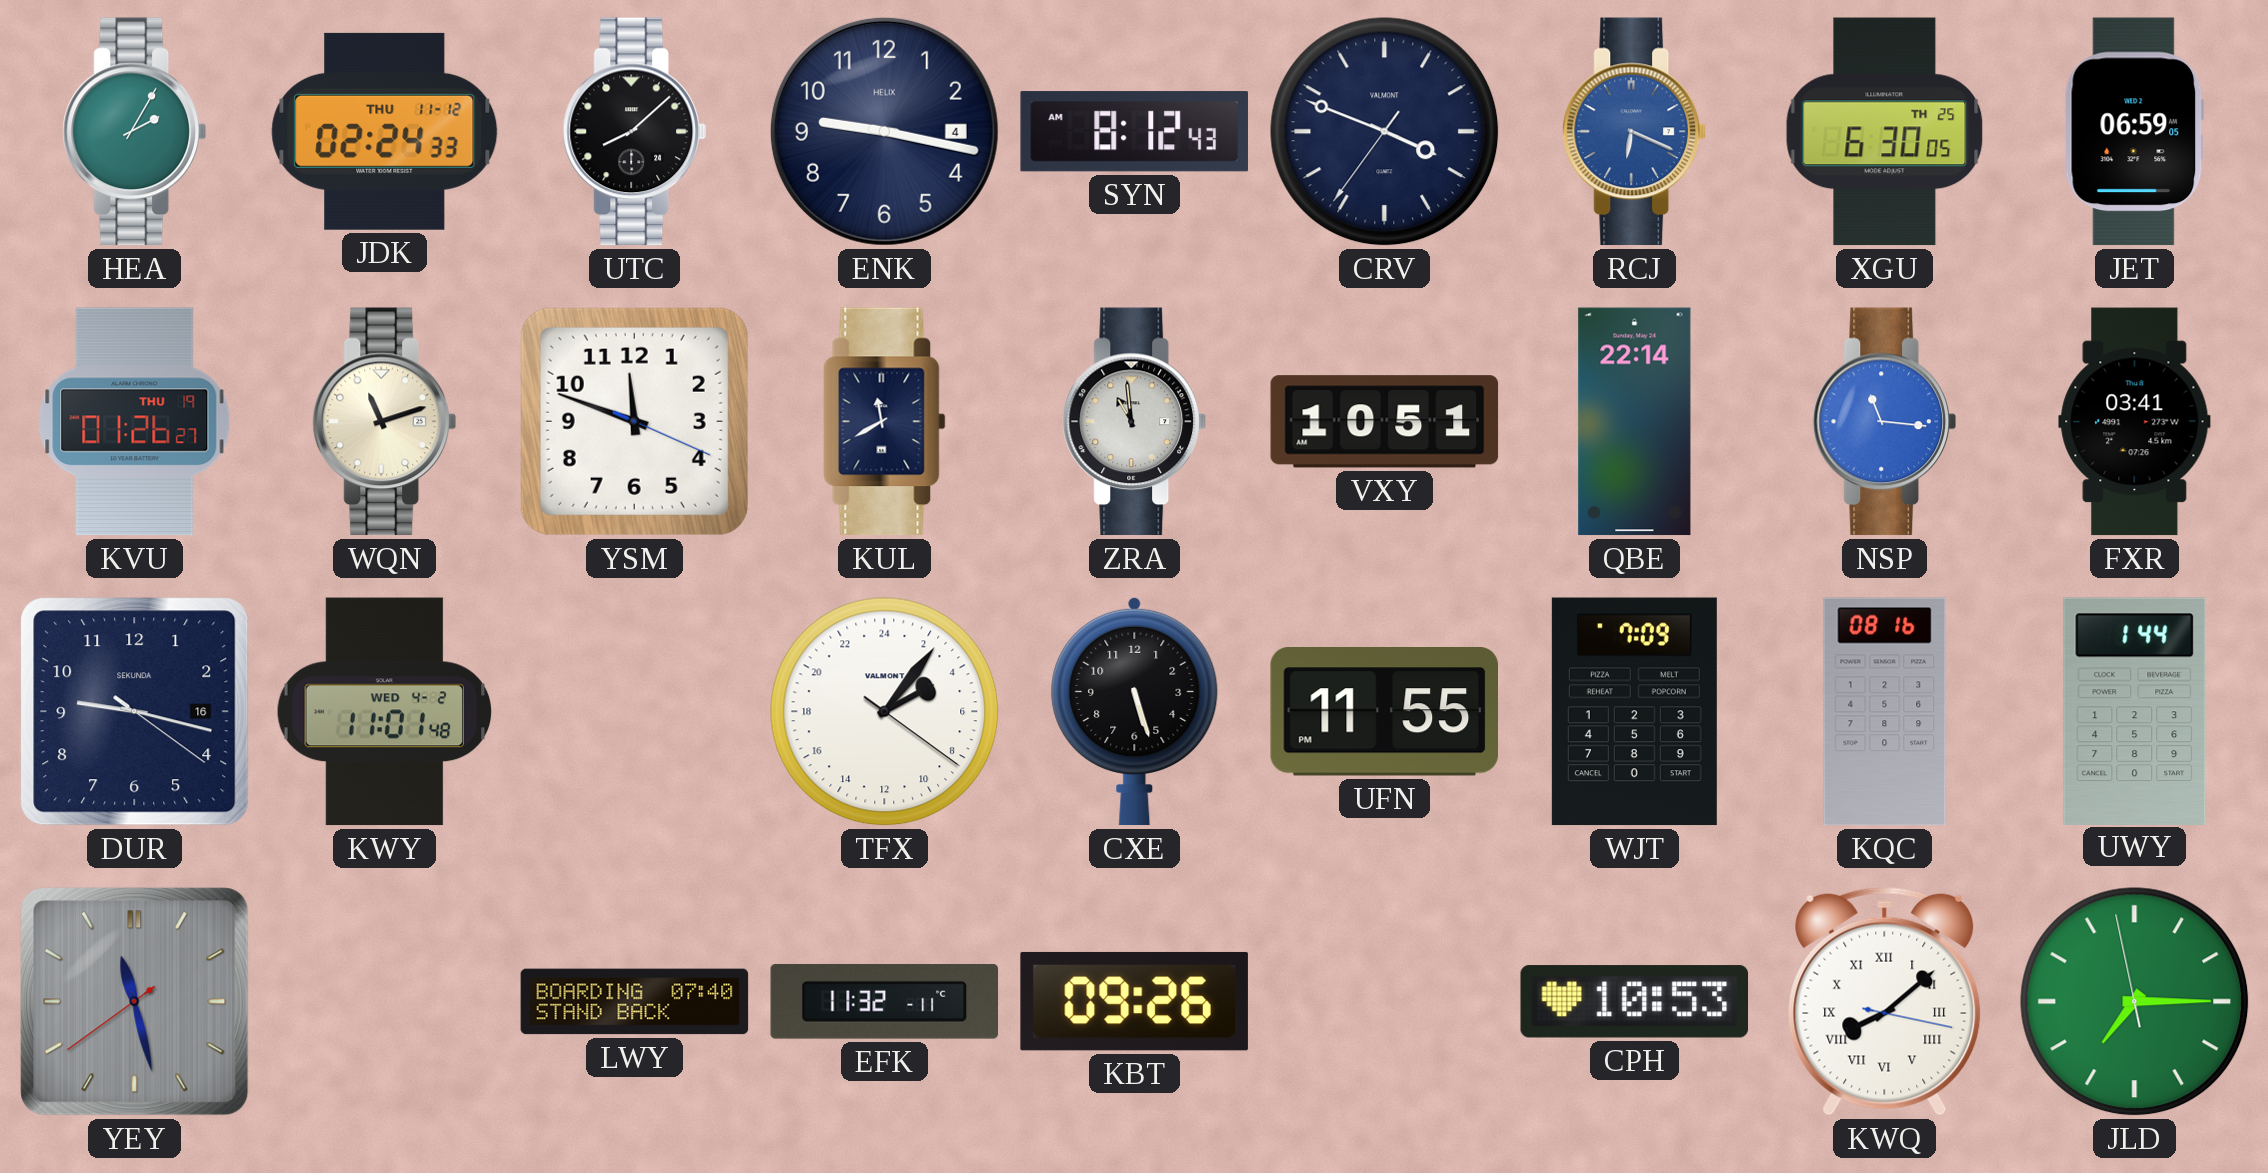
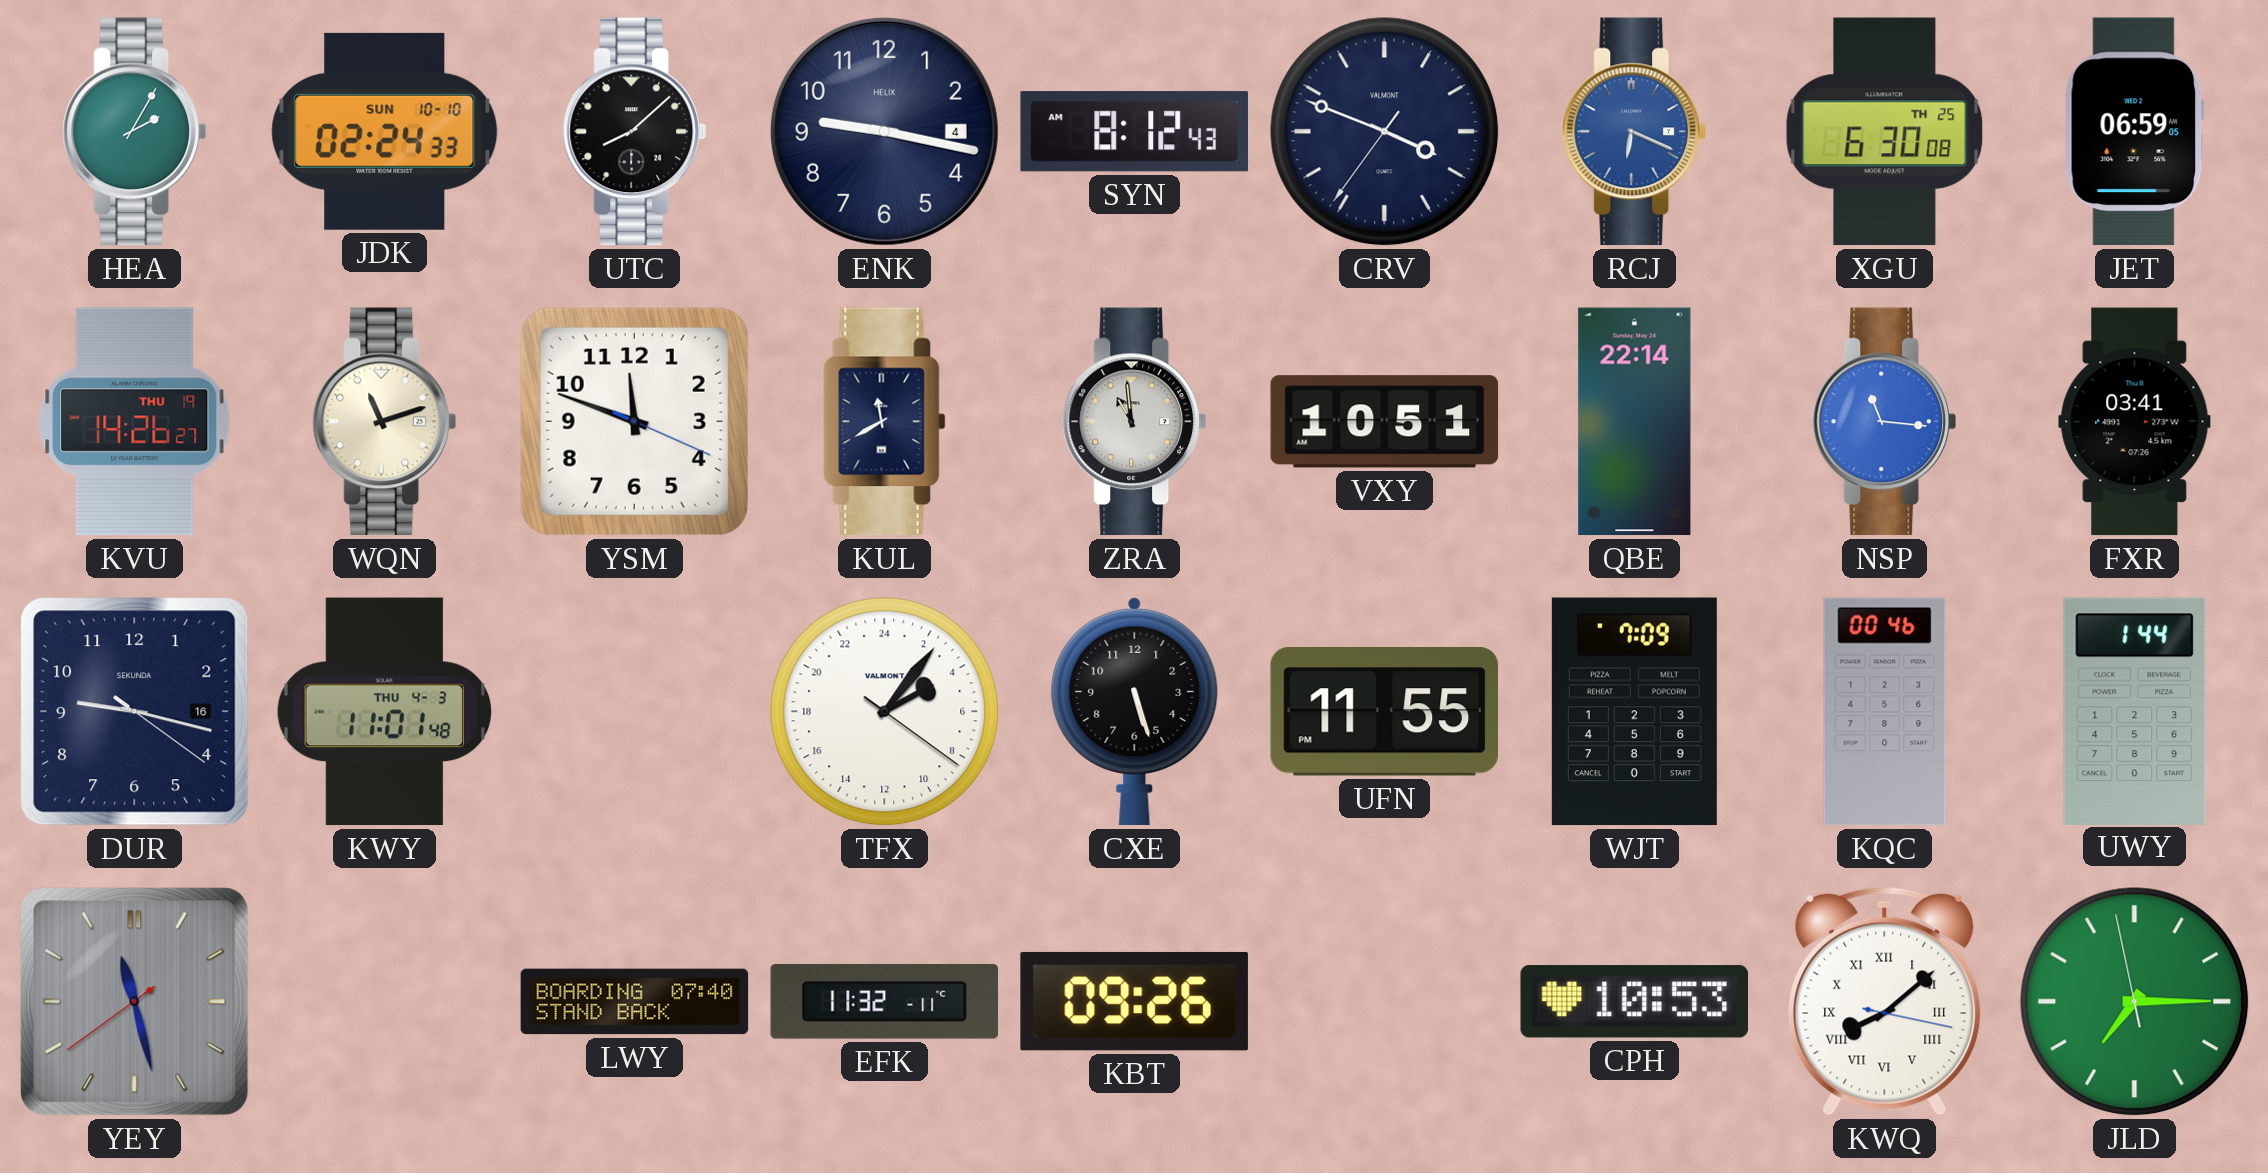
JDK date: THU 11-12 -> SUN 10-10
XGU: 6:30:05 -> 6:30:08
KVU: 01:26 -> 14:26
KWY date: WED 4-2 -> THU 4-3
KQC: 08:16 -> 00:46
